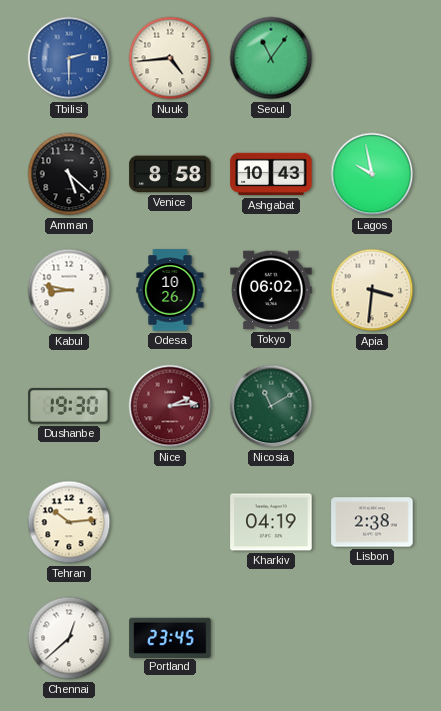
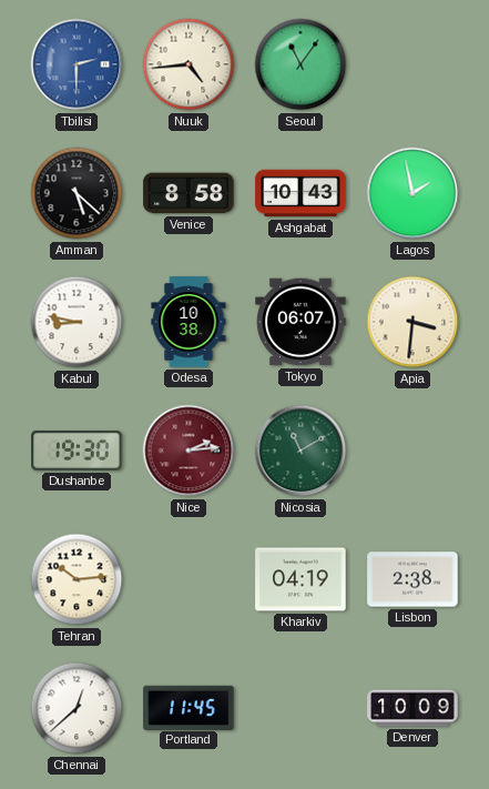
Lagos: 9:58 -> 1:58
Odesa: 10:26 -> 10:38
Tokyo: 06:02 -> 06:07
Portland: 23:45 -> 11:45
Denver: none -> 10:09
